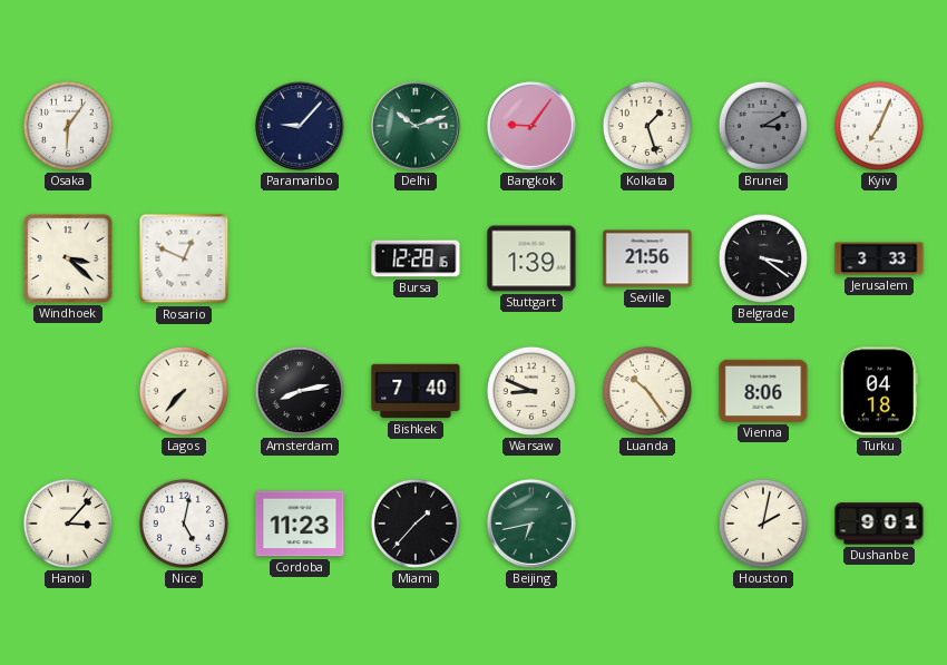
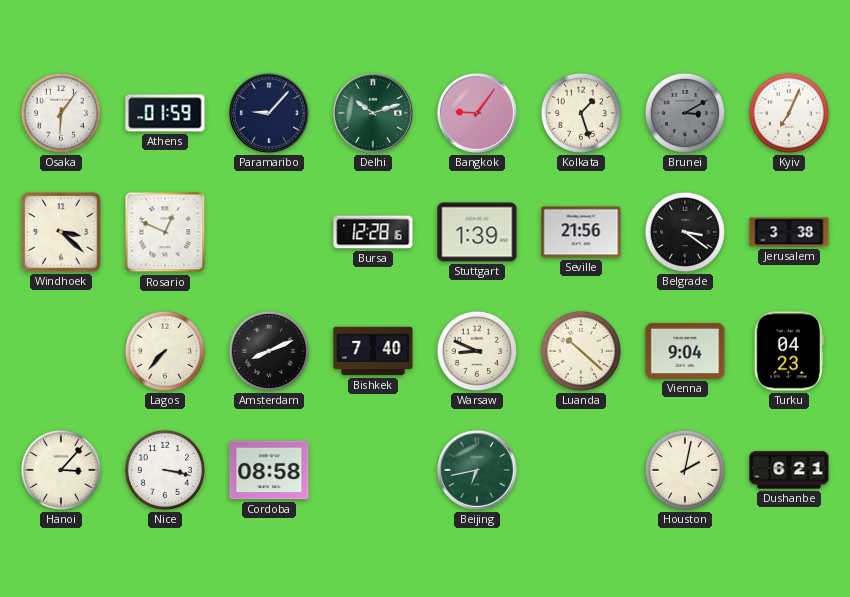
Athens: none -> 01:59
Jerusalem: 3:33 -> 3:38
Amsterdam: 8:13 -> 8:11
Luanda: 10:24 -> 10:22
Vienna: 8:06 -> 9:04
Turku: 04:18 -> 04:23
Nice: 5:02 -> 3:17
Cordoba: 11:23 -> 08:58
Miami: 1:37 -> none
Dushanbe: 9:01 -> 6:21
